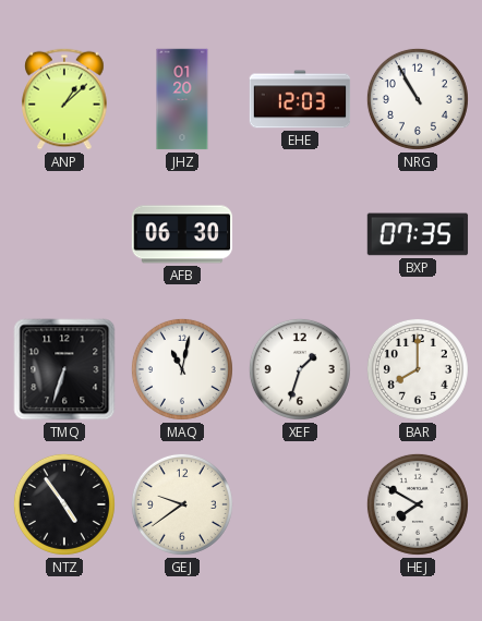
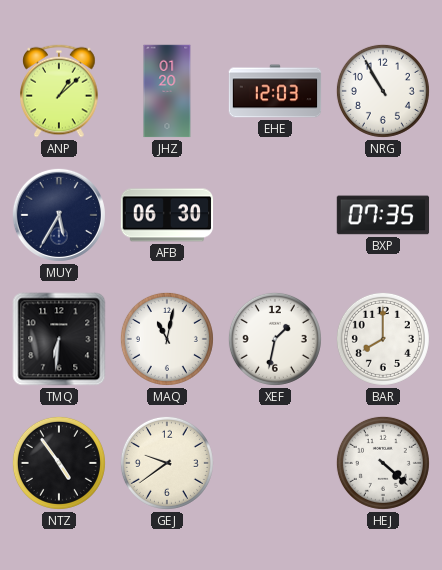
MUY: none -> 5:35
TMQ: 6:33 -> 6:31
XEF: 1:33 -> 1:32
HEJ: 7:50 -> 4:22
